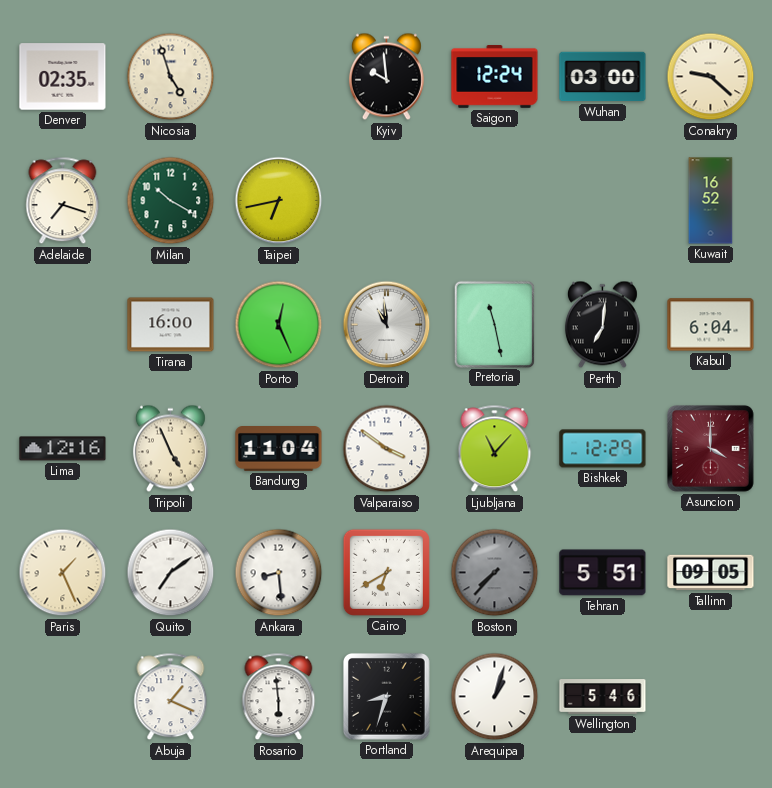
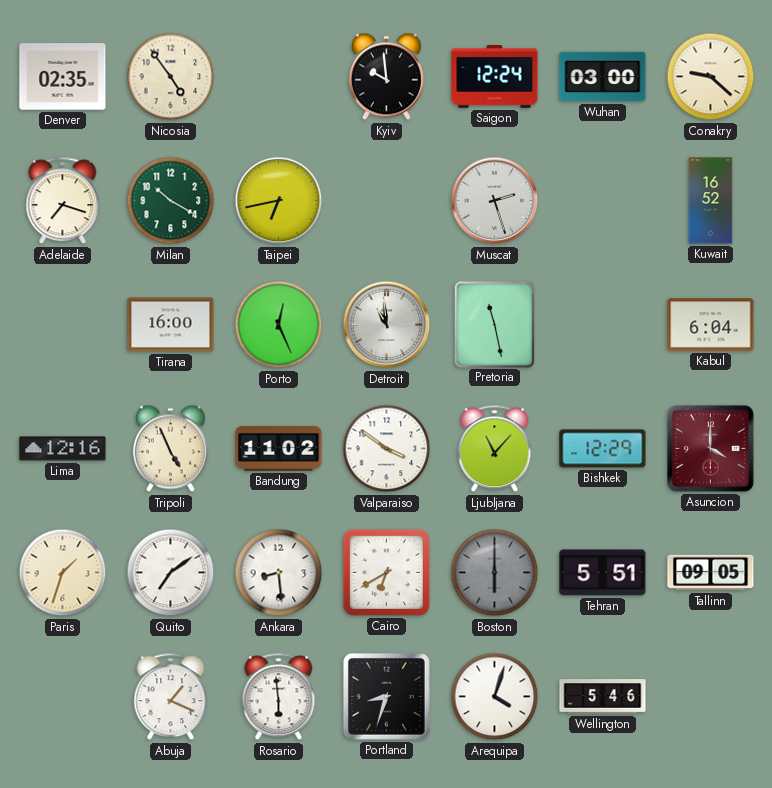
Nicosia: 4:57 -> 4:54
Muscat: none -> 2:27
Perth: 7:01 -> none
Bandung: 11:04 -> 11:02
Paris: 1:26 -> 1:33
Boston: 7:37 -> 6:00
Arequipa: 1:03 -> 4:03
